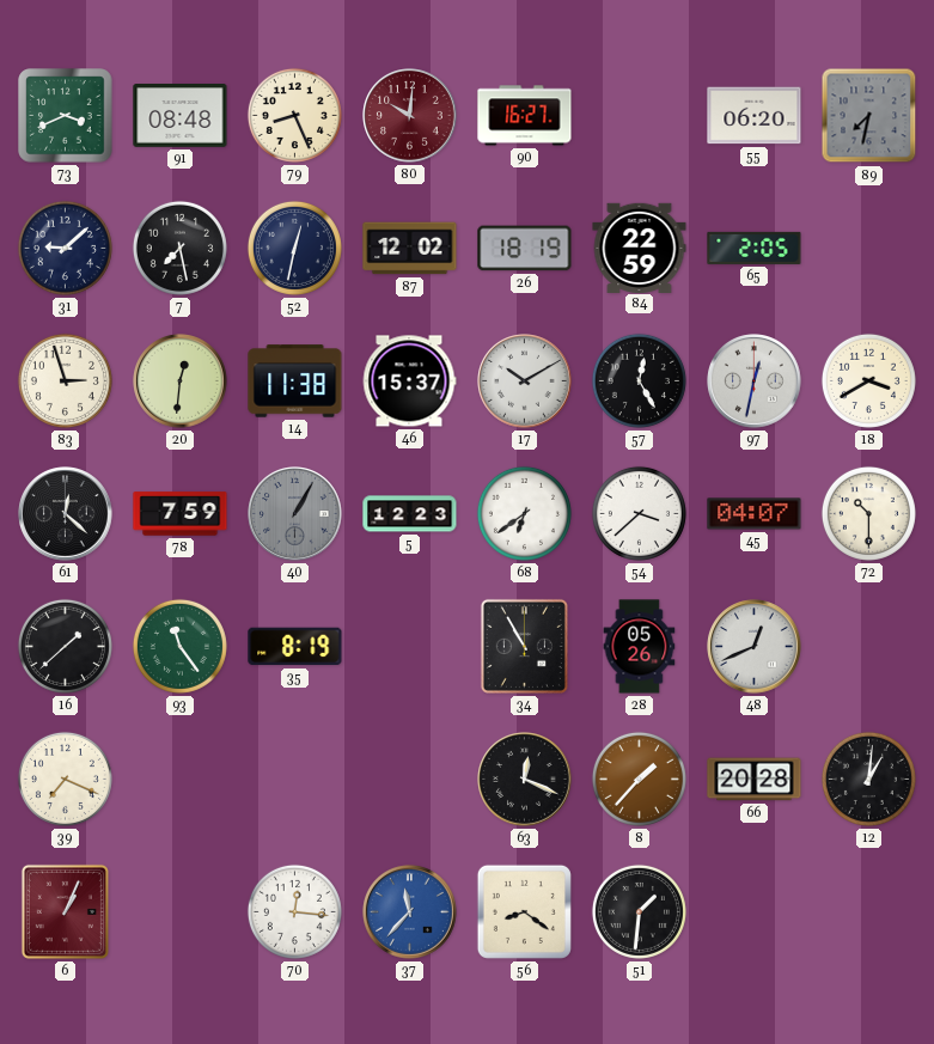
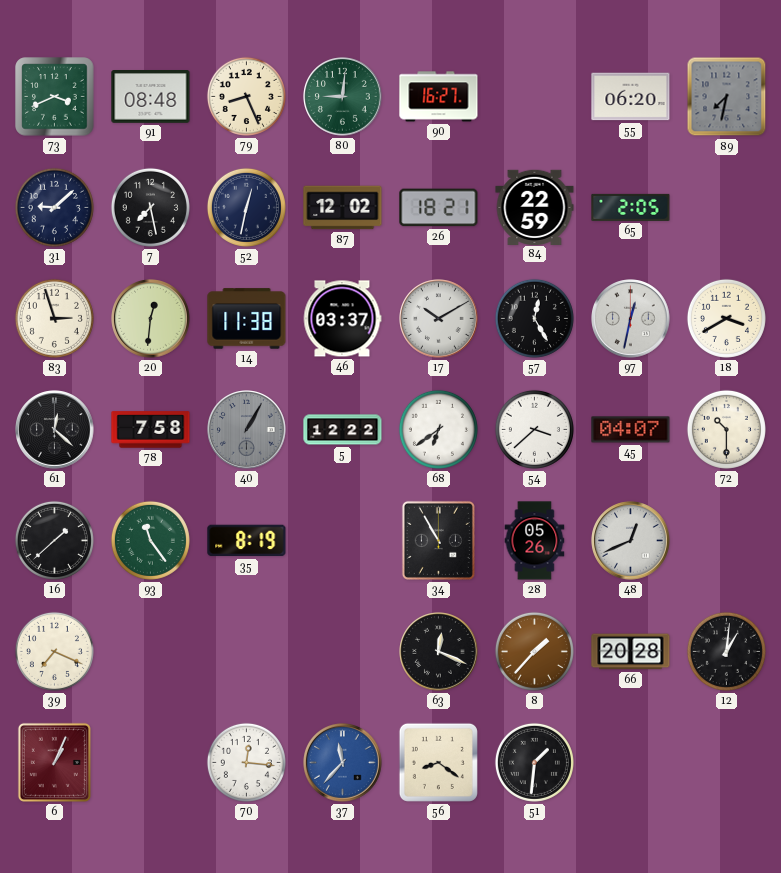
80: 10:01 -> 9:01
80 dial: burgundy -> green
26: 18:19 -> 18:21
46: 15:37 -> 03:37
78: 7:59 -> 7:58
5: 12:23 -> 12:22
